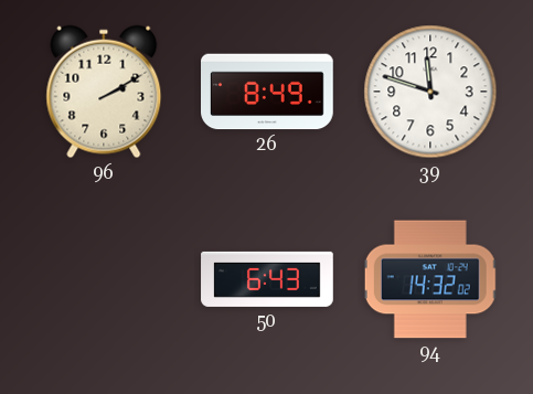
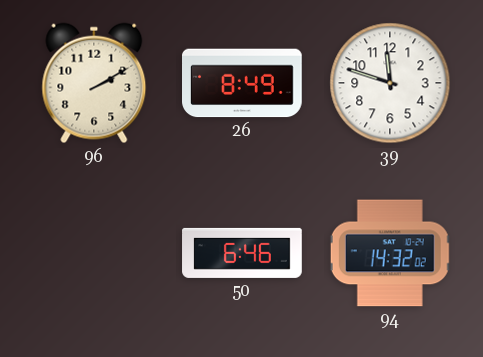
50: 6:43 -> 6:46
